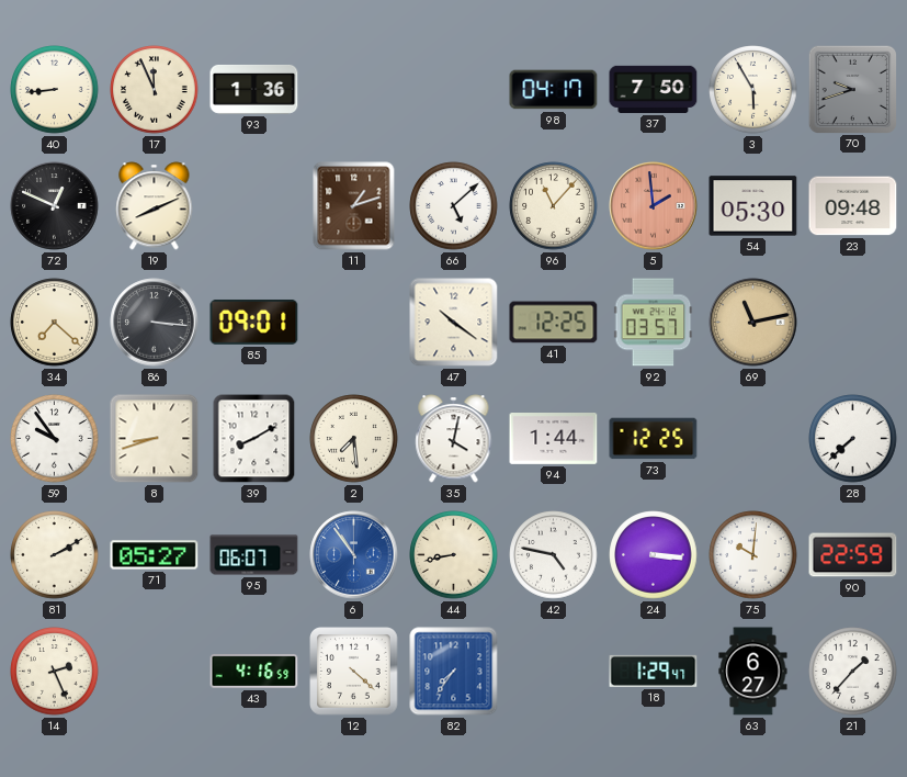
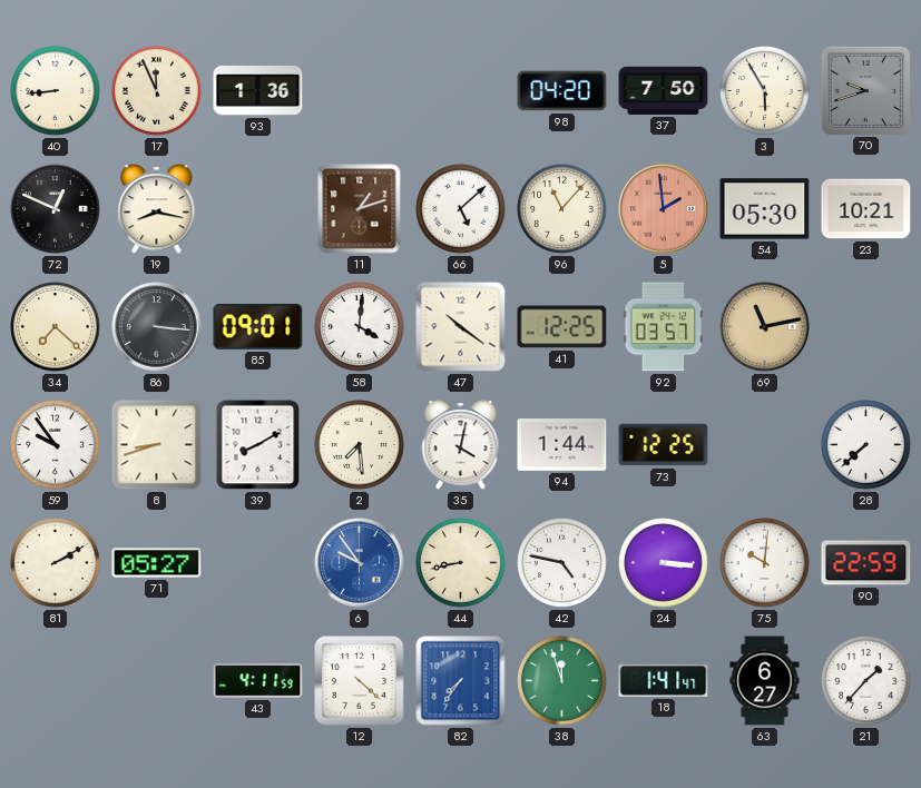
98: 04:17 -> 04:20
19: 8:11 -> 8:17
23: 09:48 -> 10:21
58: none -> 4:01
95: 06:07 -> none
6: 10:54 -> 9:54
14: 2:26 -> none
43: 4:16 -> 4:11
38: none -> 11:57
18: 1:29 -> 1:41
